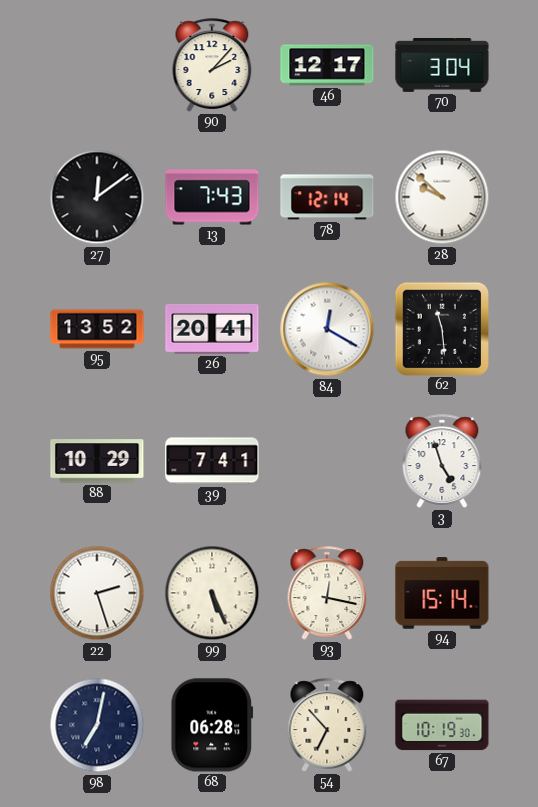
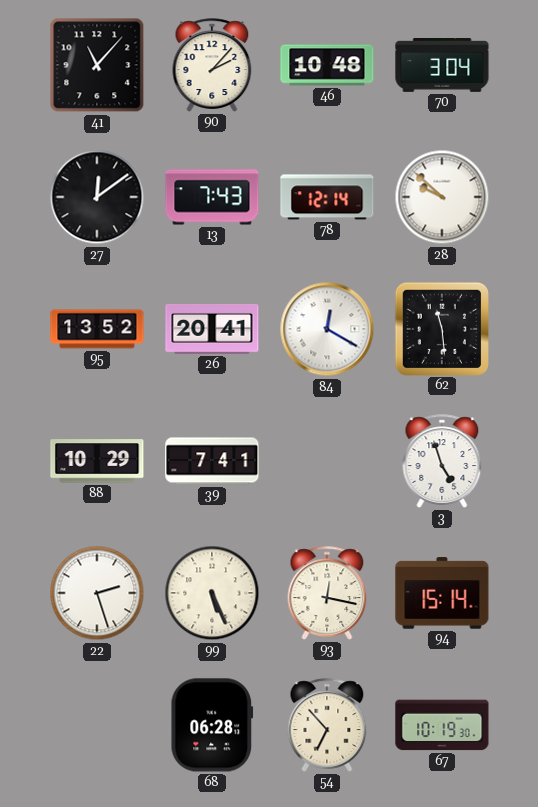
41: none -> 11:07
46: 12:17 -> 10:48
98: 7:02 -> none
